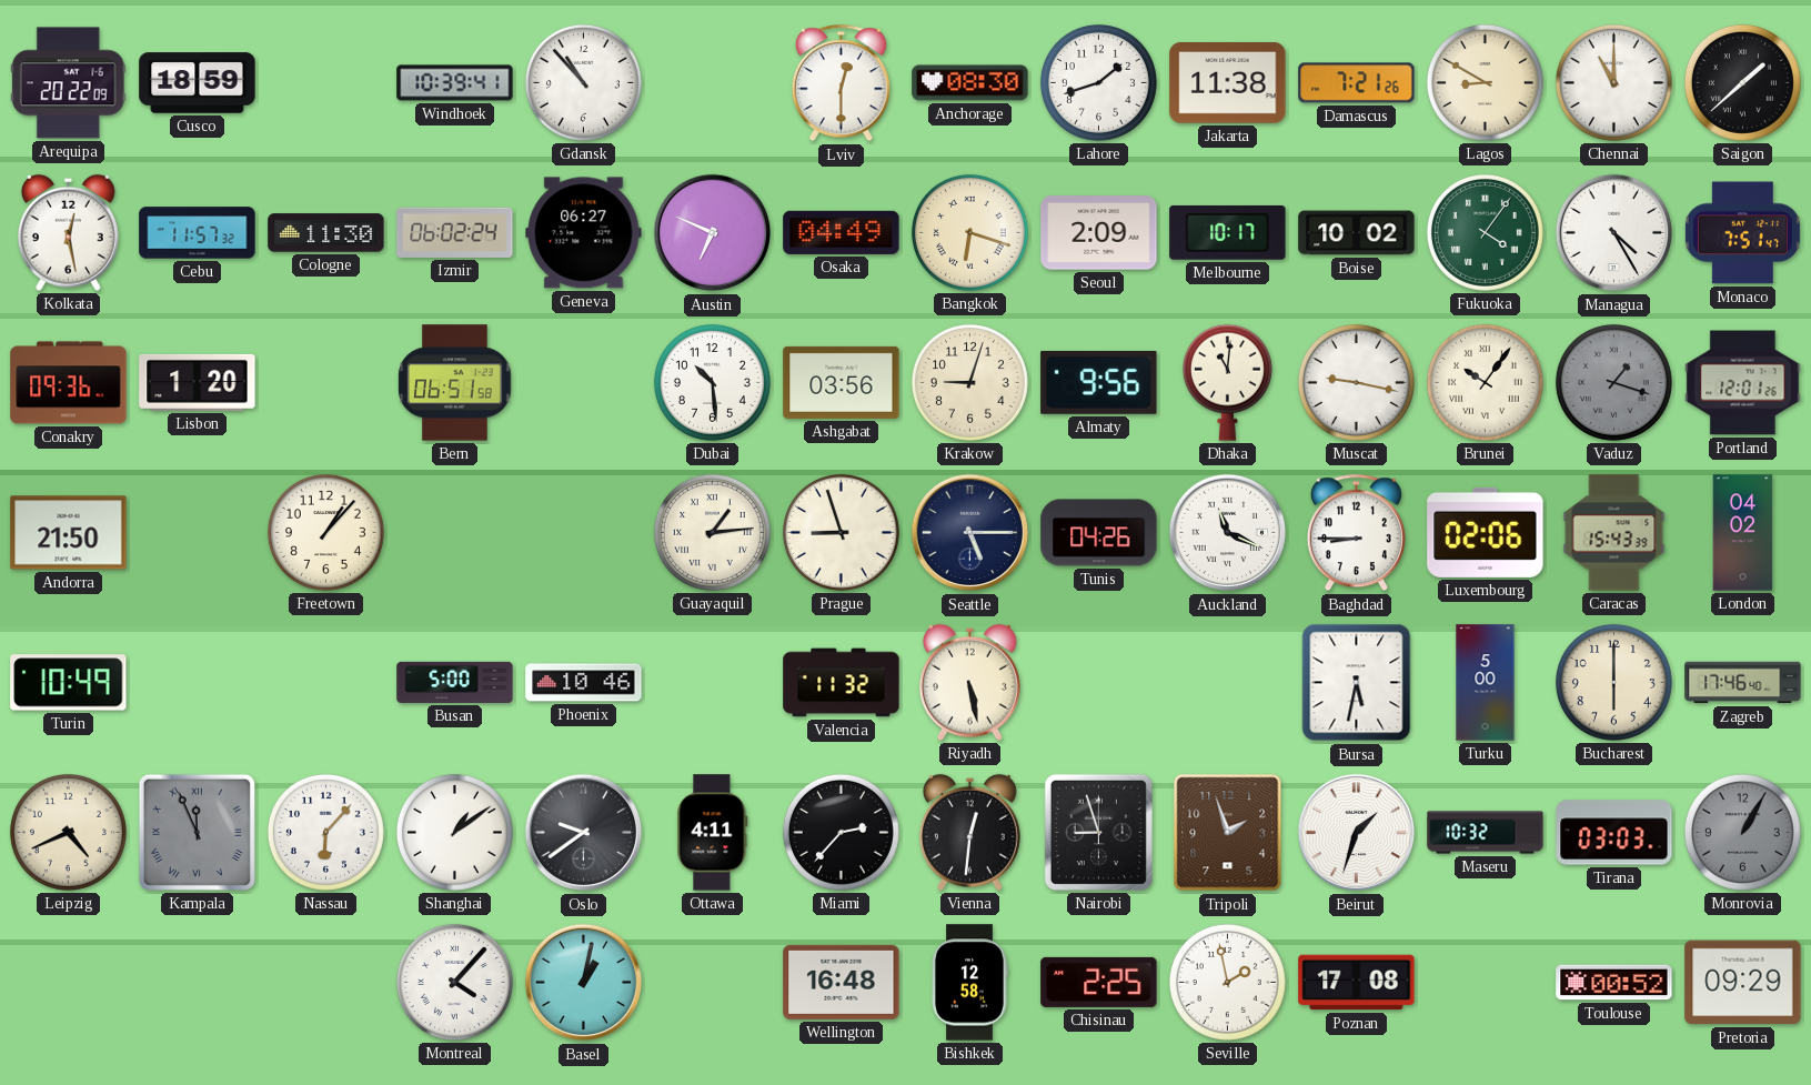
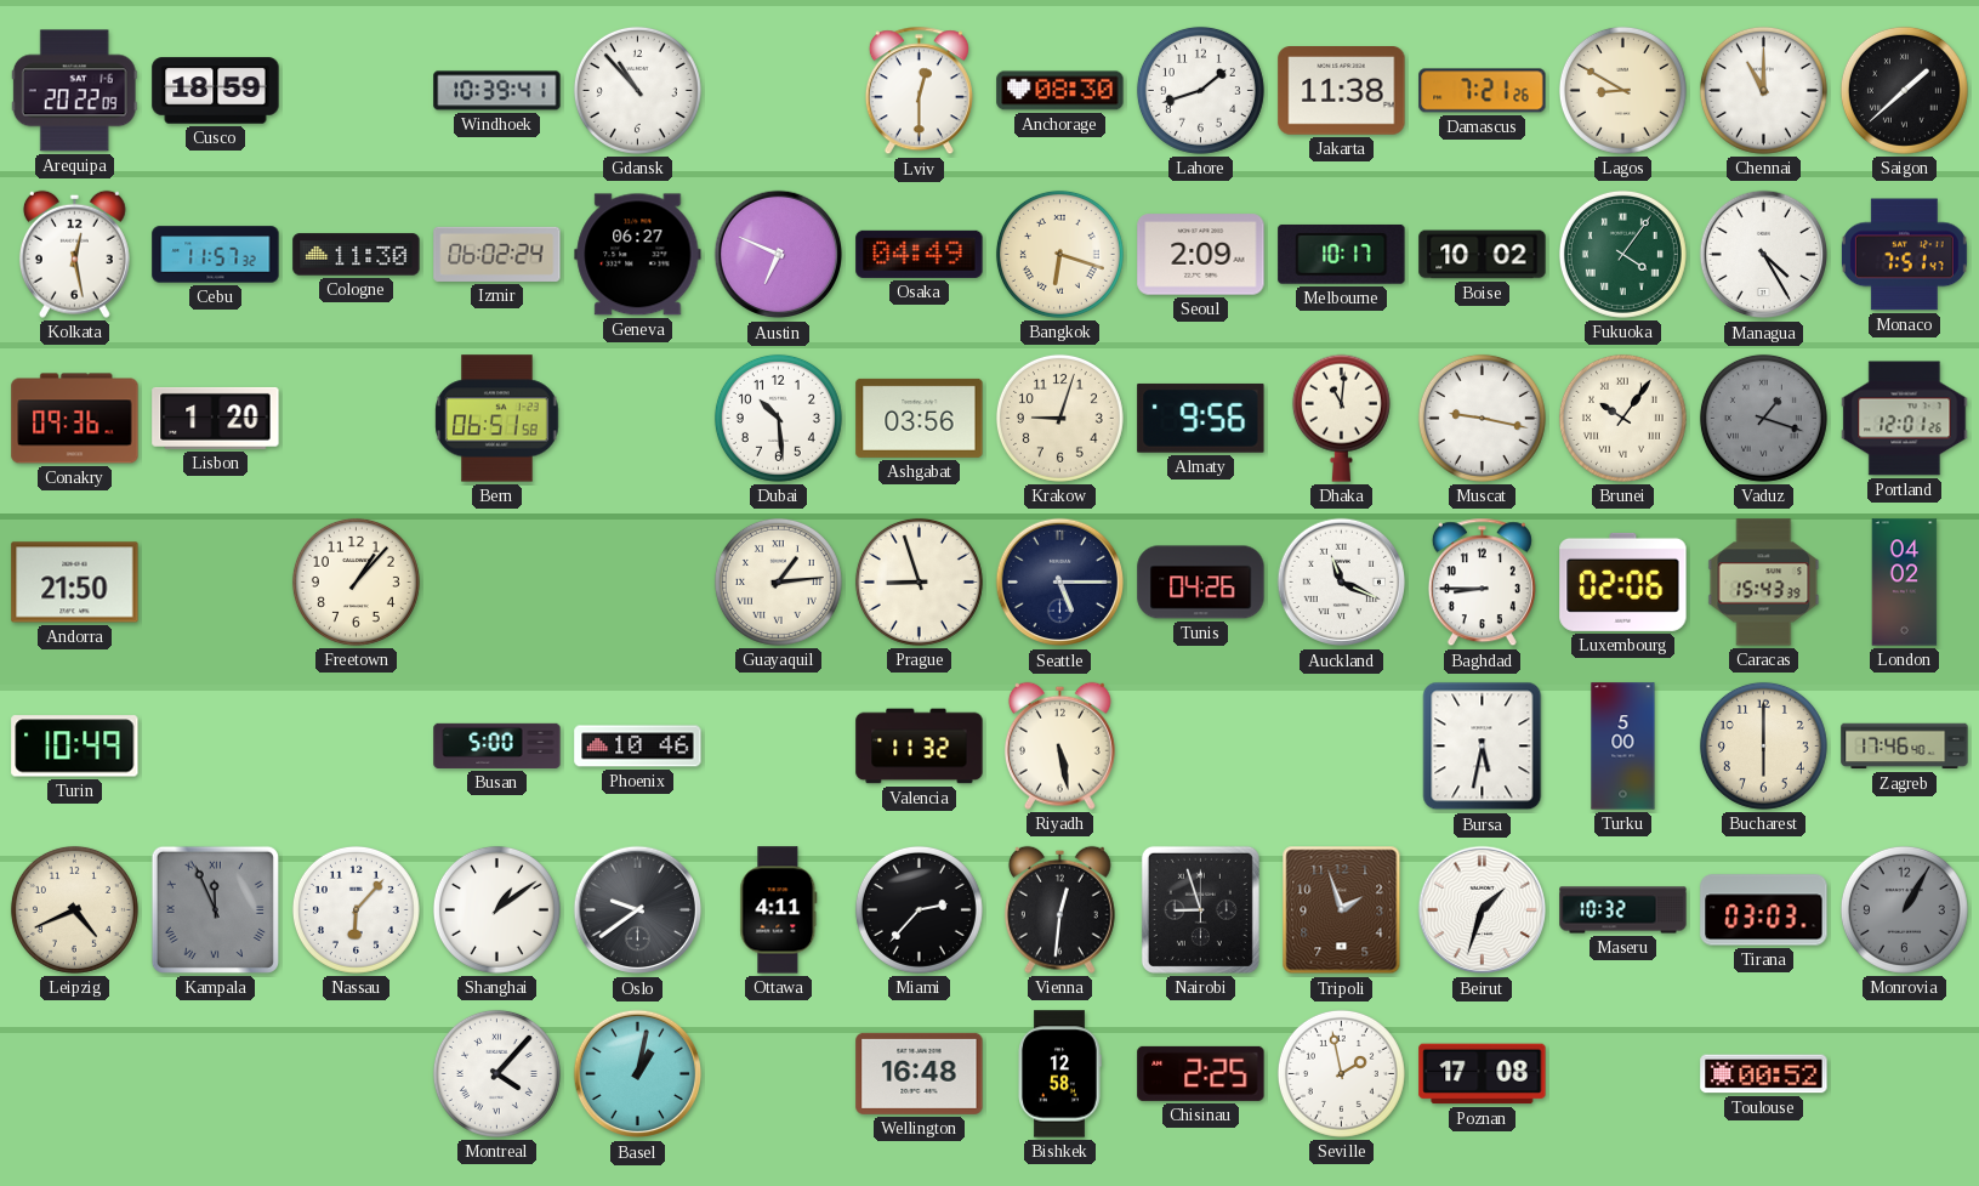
Pretoria: 09:29 -> none
